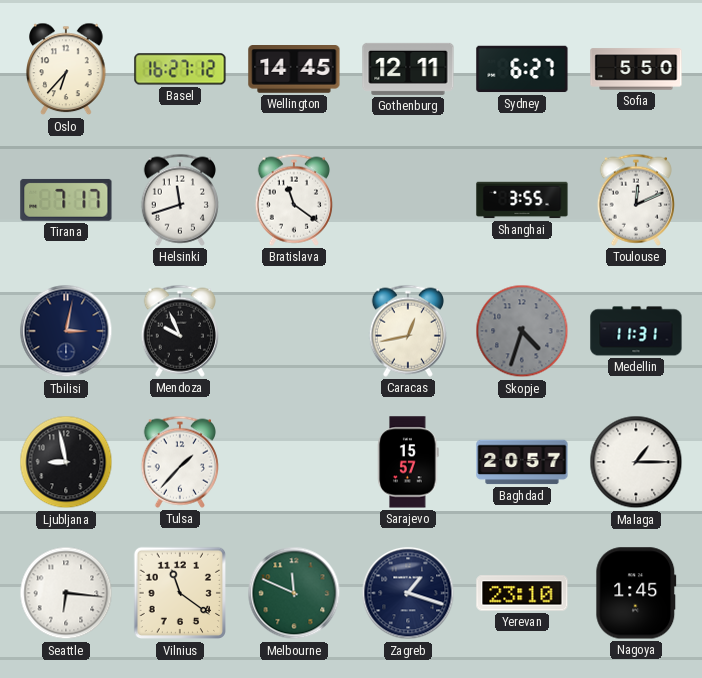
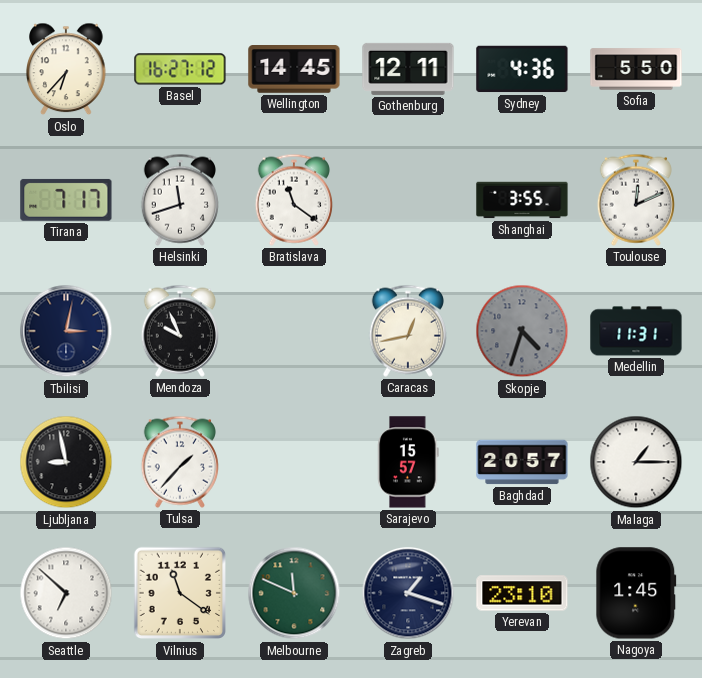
Sydney: 6:27 -> 4:36
Seattle: 6:16 -> 6:52
